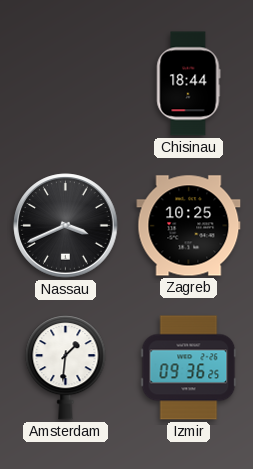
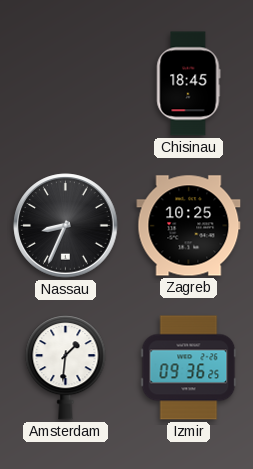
Chisinau: 18:44 -> 18:45
Nassau: 3:41 -> 8:34
